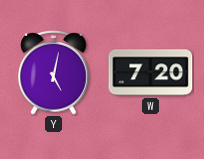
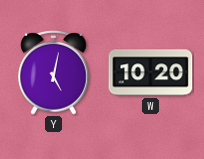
W: 7:20 -> 10:20
